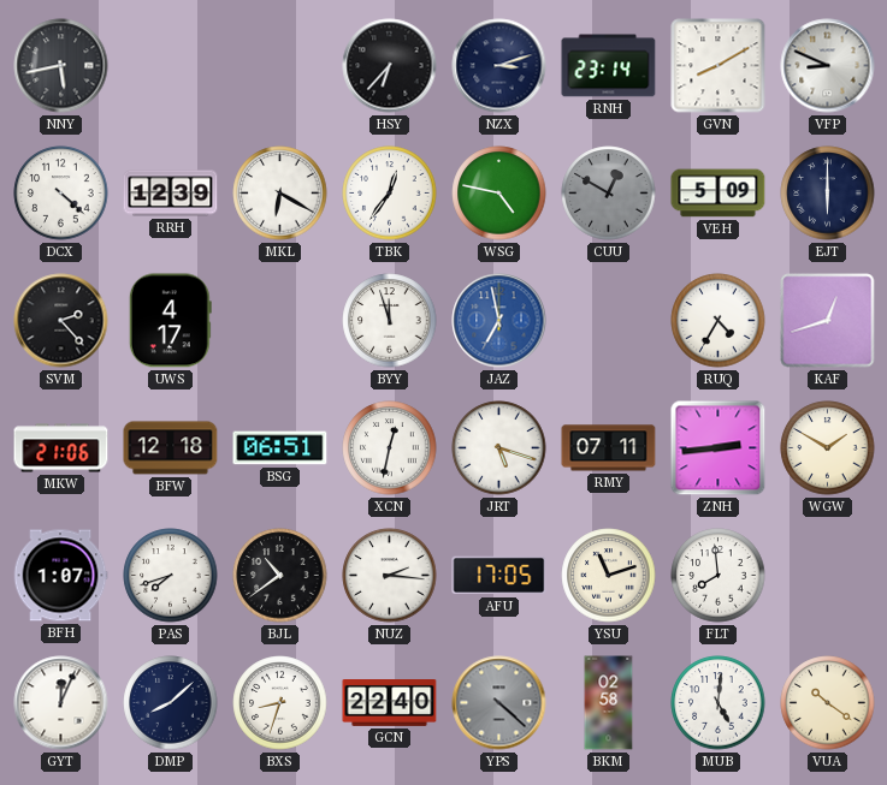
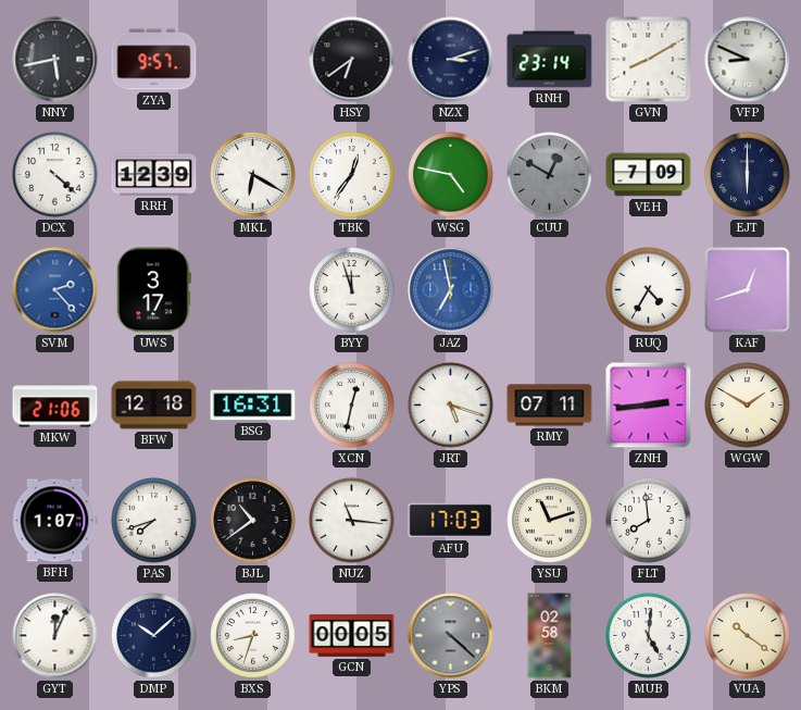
ZYA: none -> 9:57
HSY: 6:37 -> 6:39
VEH: 5:09 -> 7:09
SVM dial: black -> blue
UWS: 4:17 -> 3:17
BSG: 06:51 -> 16:31
NUZ: 2:16 -> 11:16
AFU: 17:05 -> 17:03
DMP: 8:08 -> 10:08
GCN: 22:40 -> 00:05
